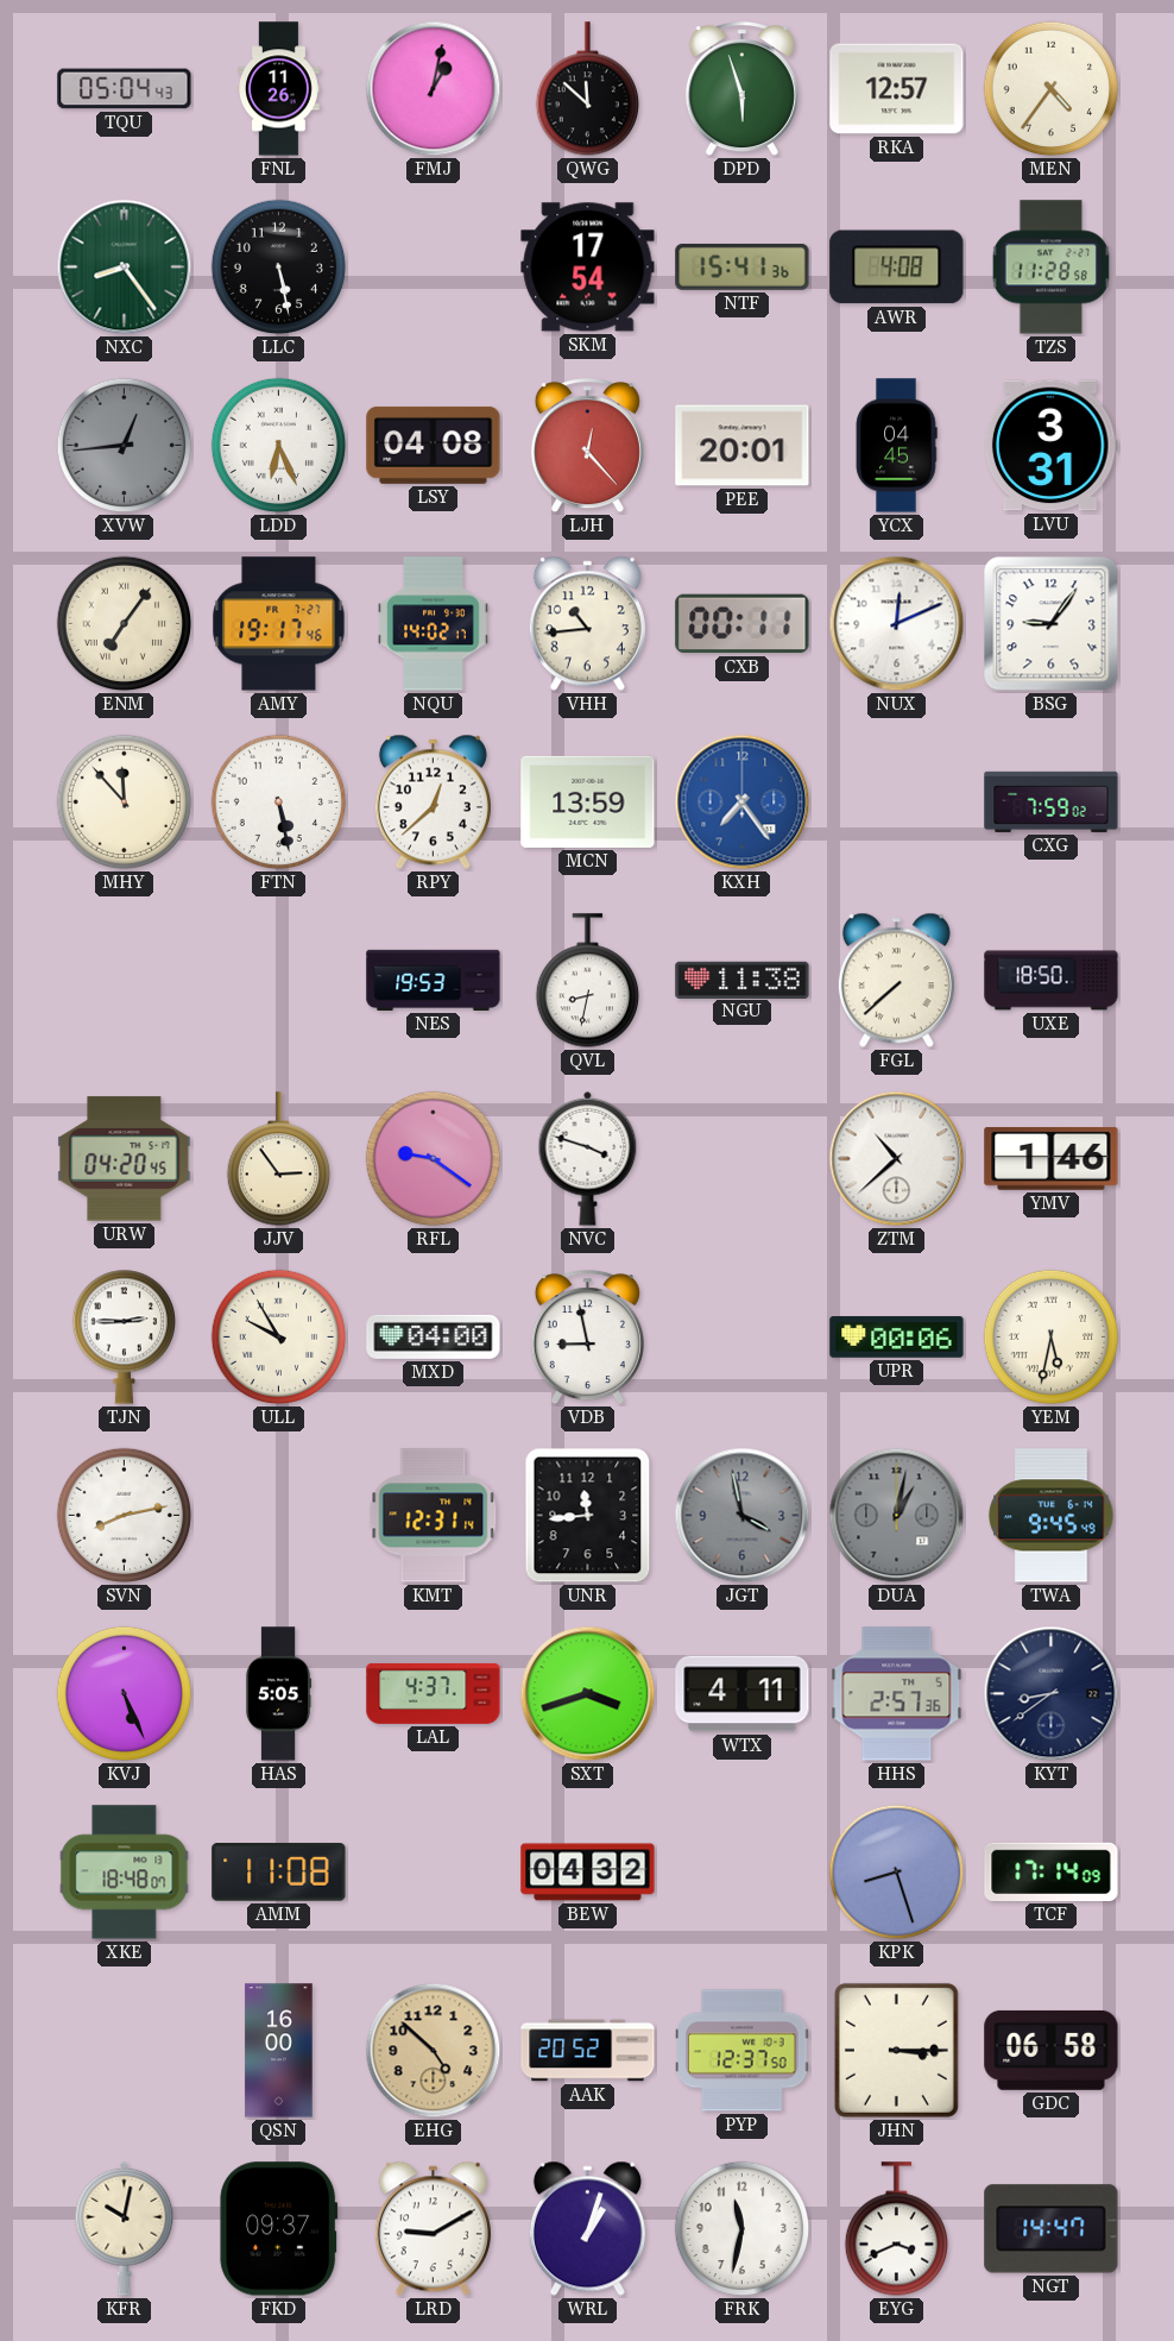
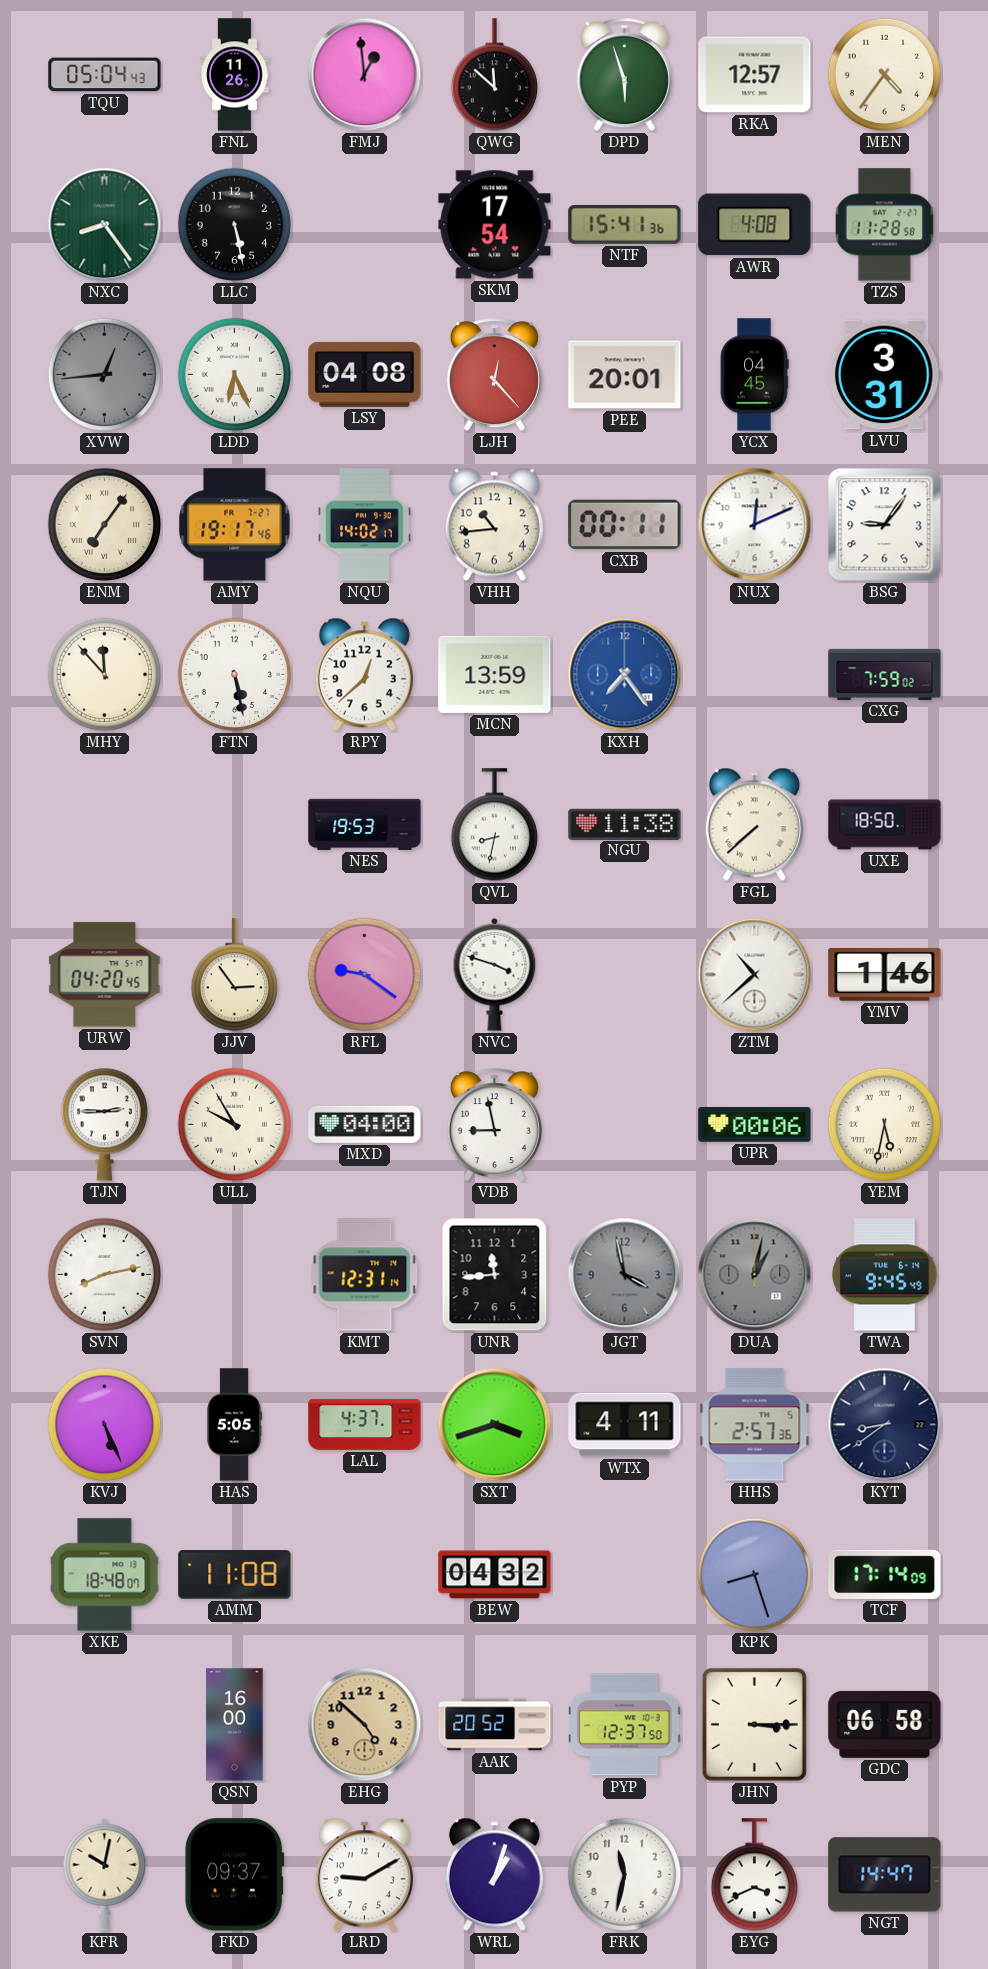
FMJ: 1:02 -> 12:59
